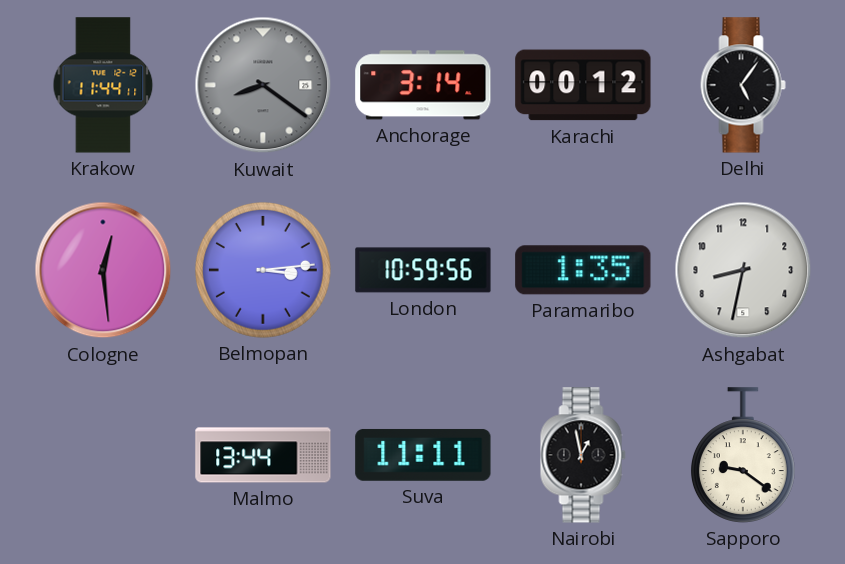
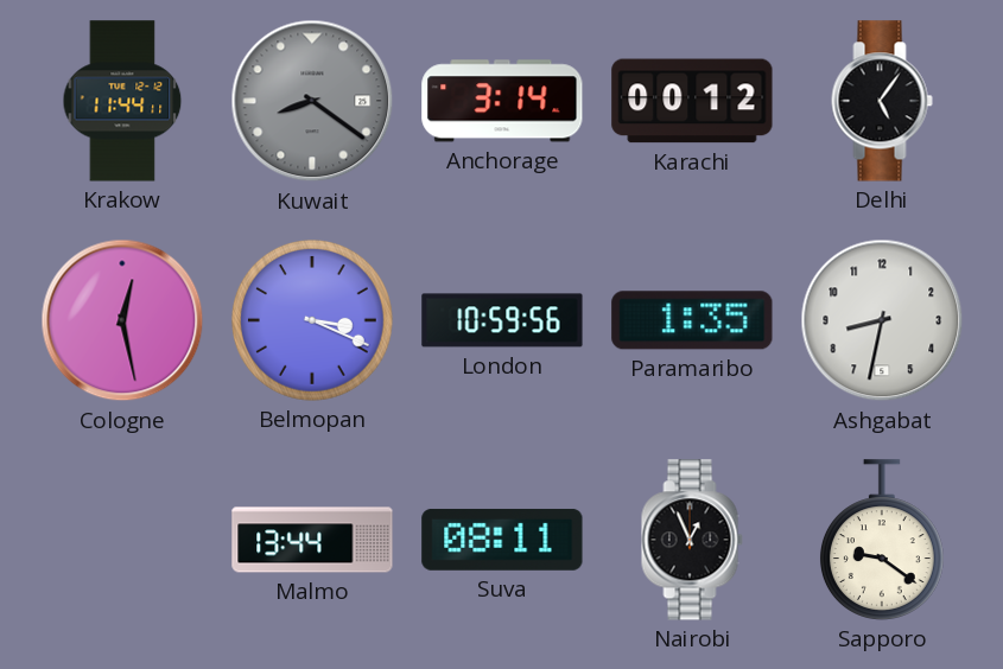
Cologne: 12:29 -> 12:28
Belmopan: 3:14 -> 3:19
Suva: 11:11 -> 08:11
Nairobi: 12:58 -> 12:56
